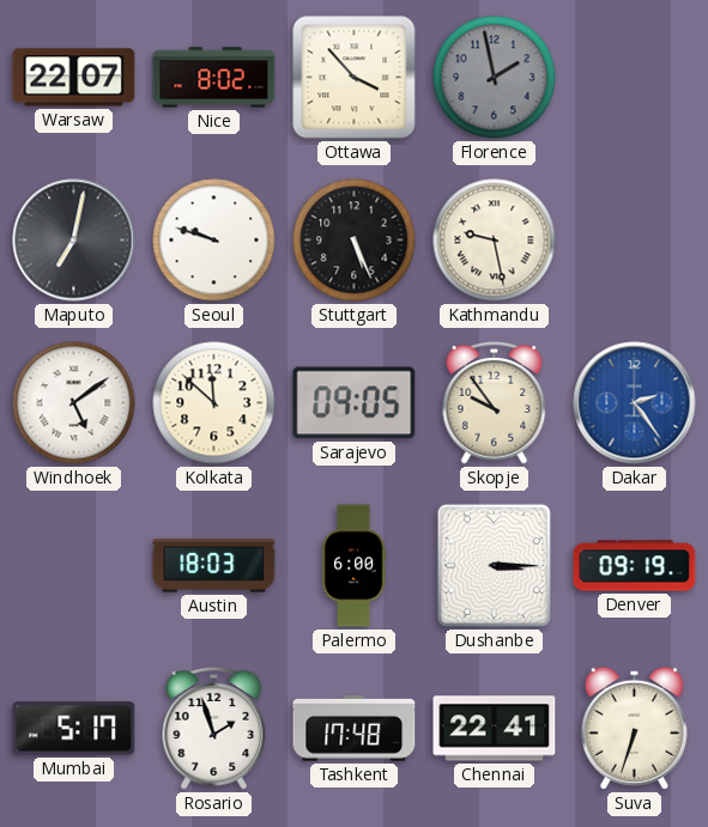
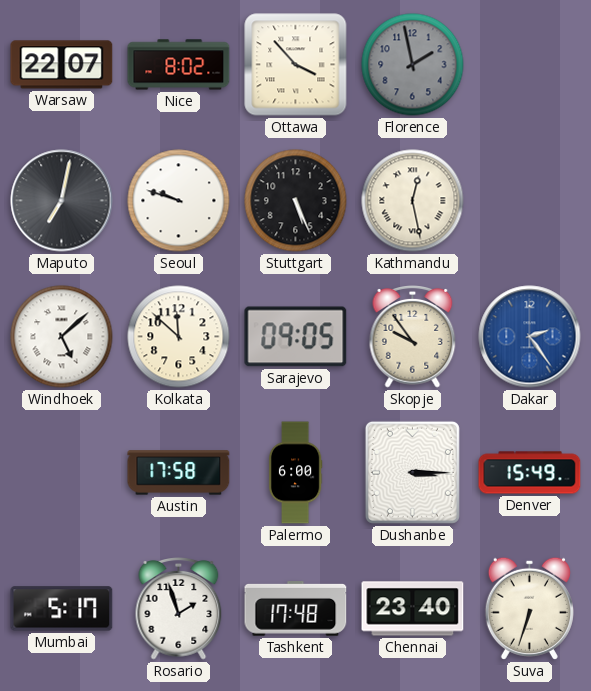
Kathmandu: 9:28 -> 12:28
Windhoek: 5:09 -> 5:08
Austin: 18:03 -> 17:58
Denver: 09:19 -> 15:49
Chennai: 22:41 -> 23:40
